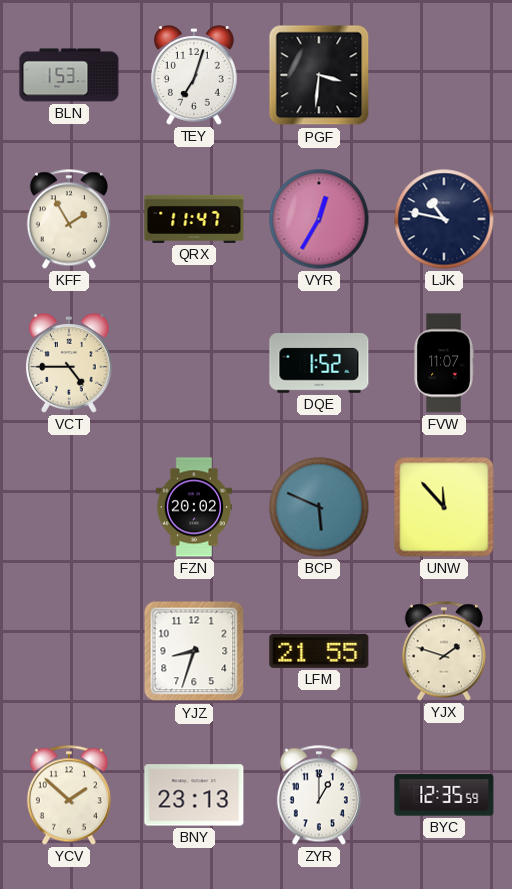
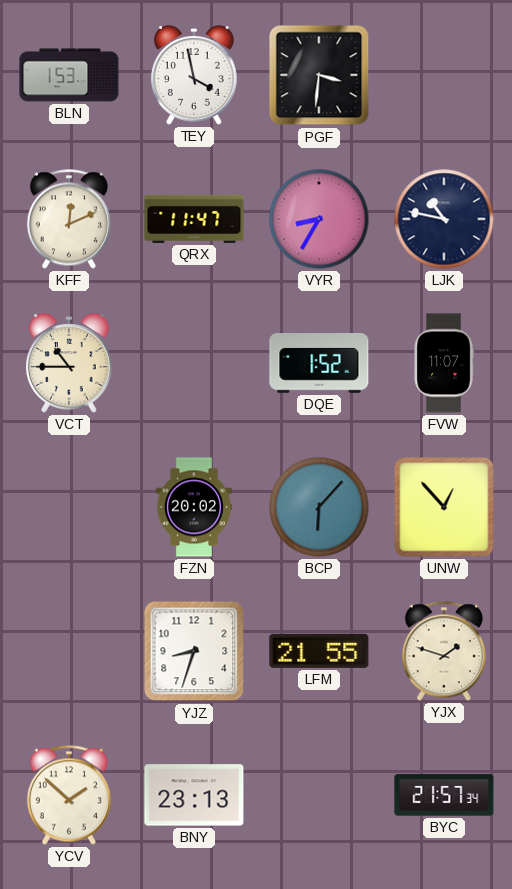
TEY: 7:03 -> 3:58
KFF: 1:55 -> 12:11
VYR: 12:35 -> 8:35
VCT: 4:45 -> 10:45
BCP: 5:49 -> 6:07
UNW: 11:53 -> 12:53
ZYR: 1:00 -> none
BYC: 12:35 -> 21:57
